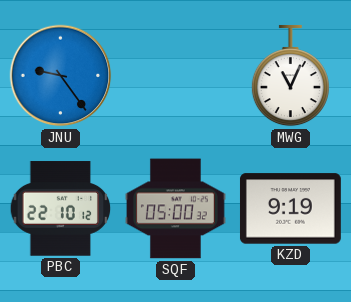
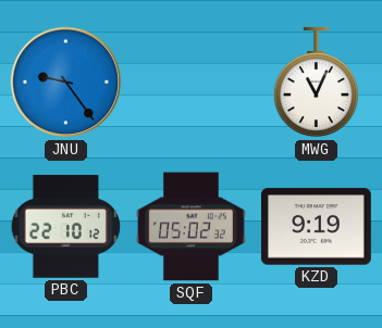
SQF: 05:00 -> 05:02
